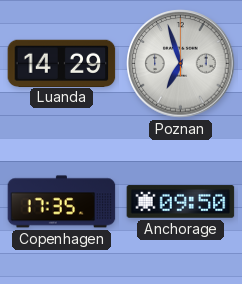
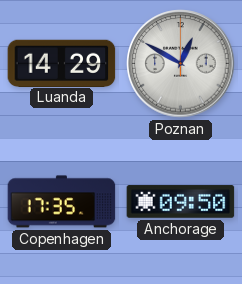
Poznan: 6:57 -> 12:50
